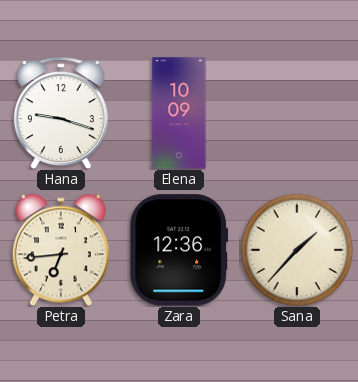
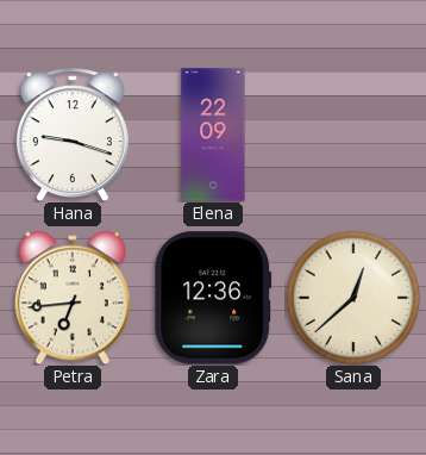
Elena: 10:09 -> 22:09
Sana: 1:37 -> 12:38
